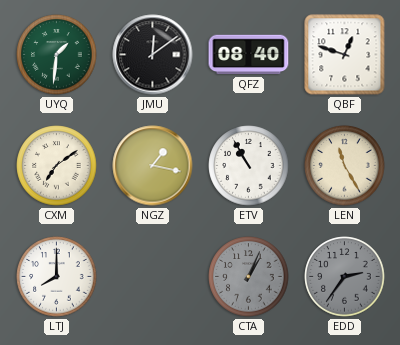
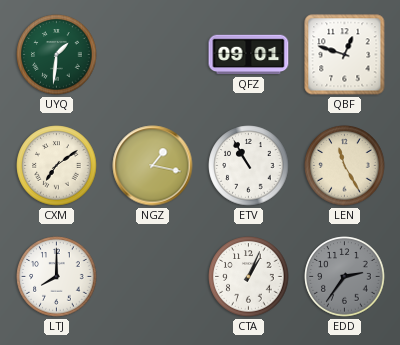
JMU: 12:09 -> none
QFZ: 08:40 -> 09:01
CTA dial: grey -> white
